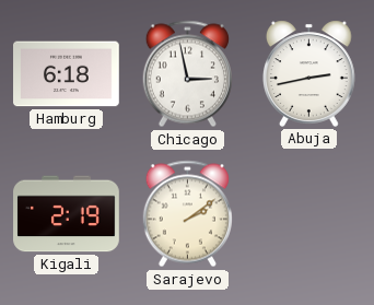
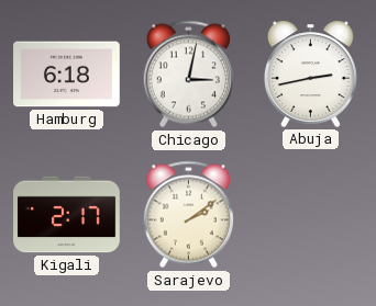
Chicago: 2:58 -> 3:02
Kigali: 2:19 -> 2:17
